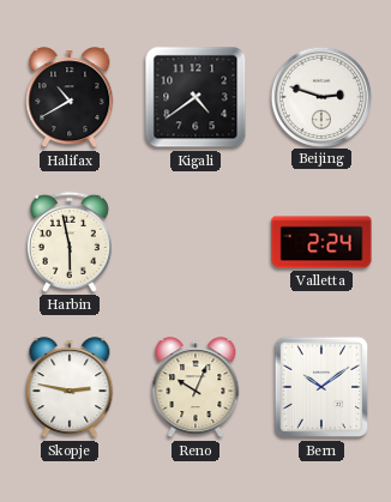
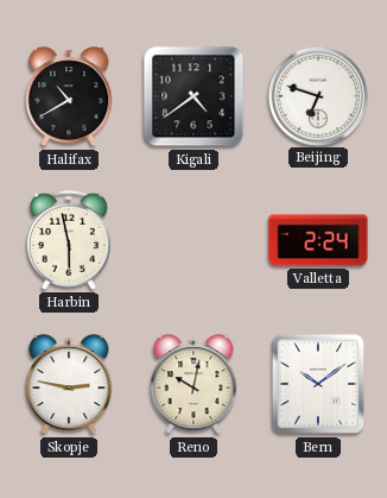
Beijing: 2:48 -> 6:48
Reno: 10:04 -> 10:02
